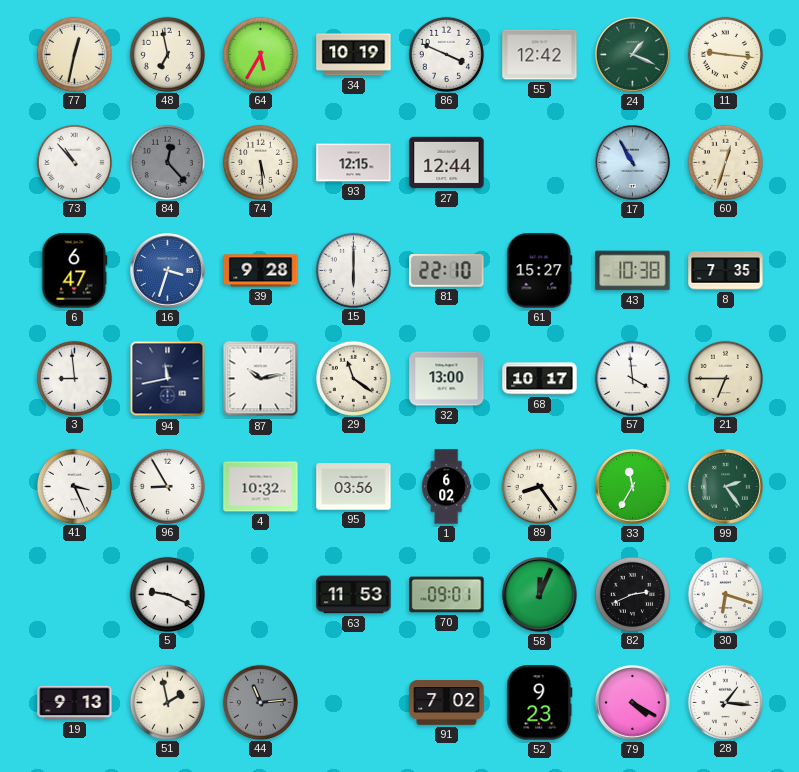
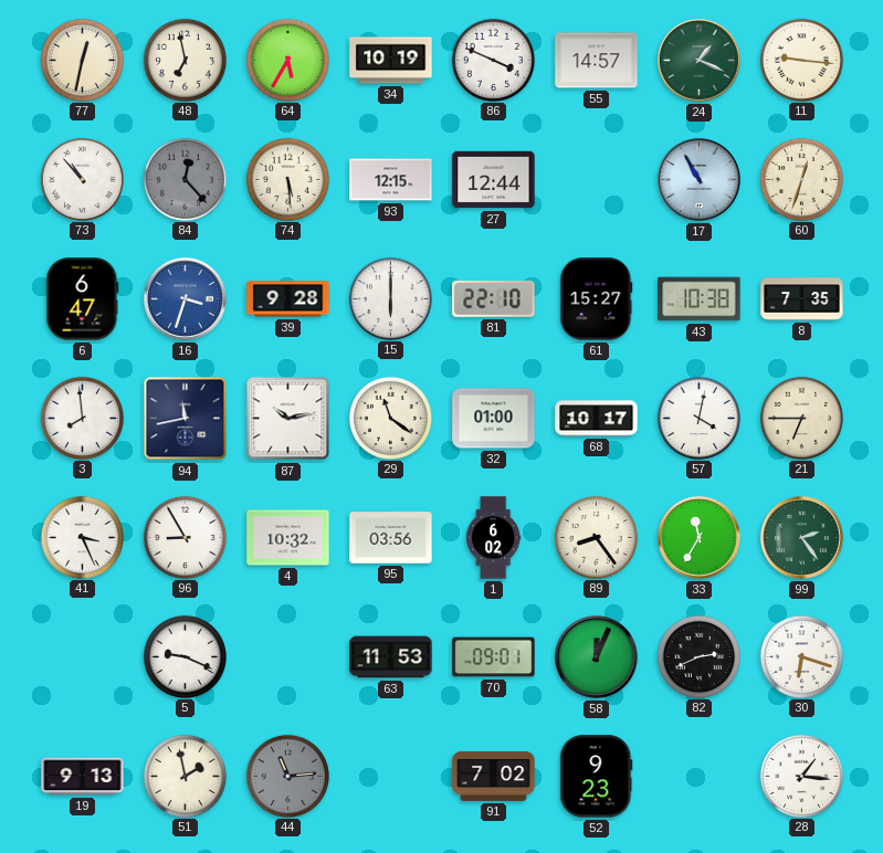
55: 12:42 -> 14:57
3: 8:59 -> 7:59
32: 13:00 -> 01:00
57: 3:59 -> 4:02
79: 4:20 -> none
